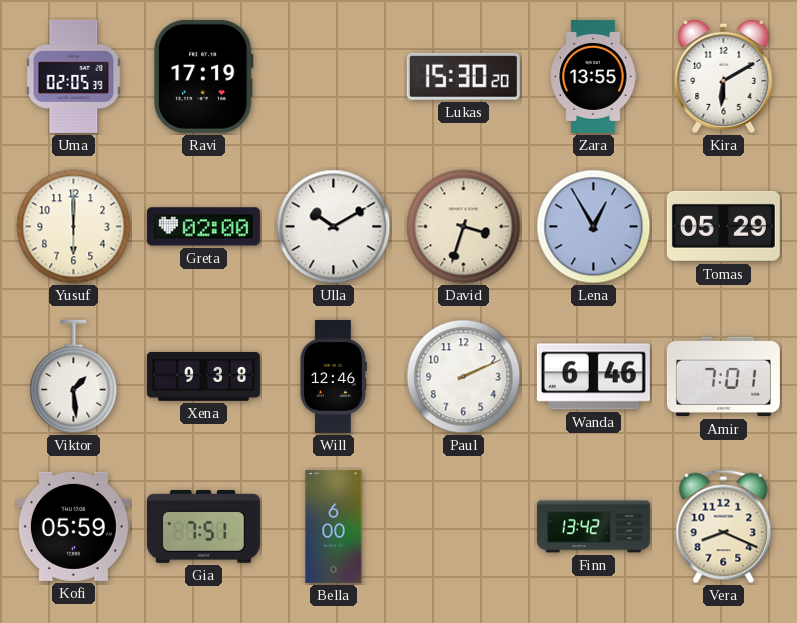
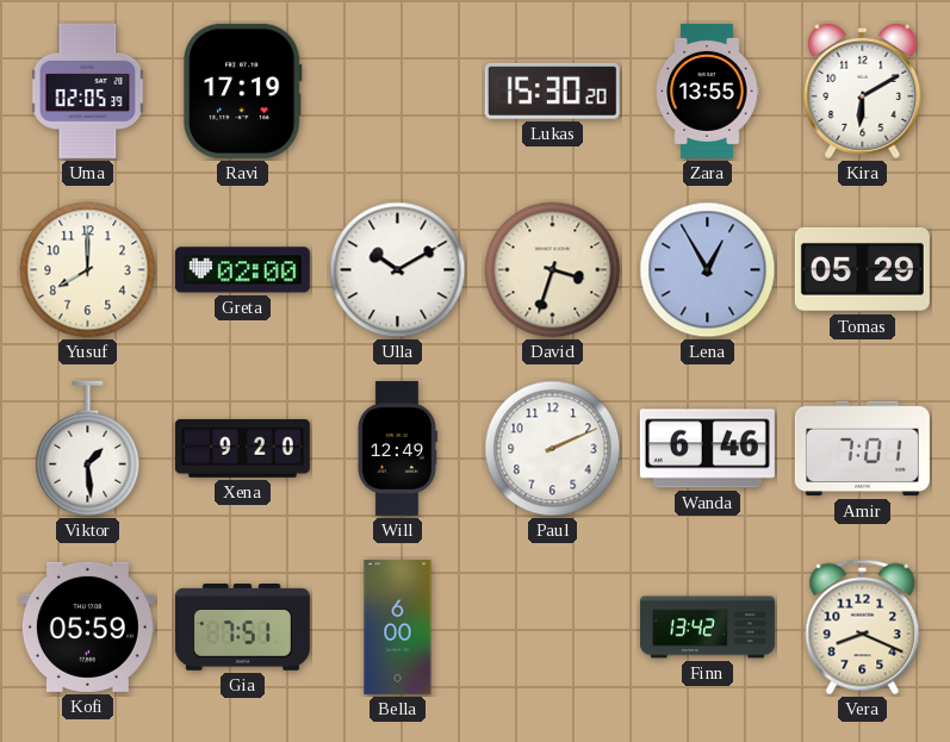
Yusuf: 6:00 -> 8:00
Xena: 9:38 -> 9:20
Will: 12:46 -> 12:49
